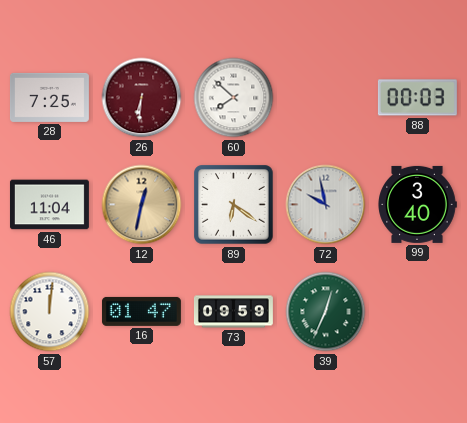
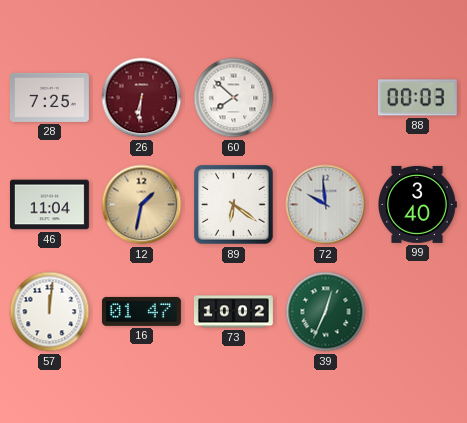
12: 12:32 -> 1:32
72: 9:58 -> 9:59
73: 09:59 -> 10:02
